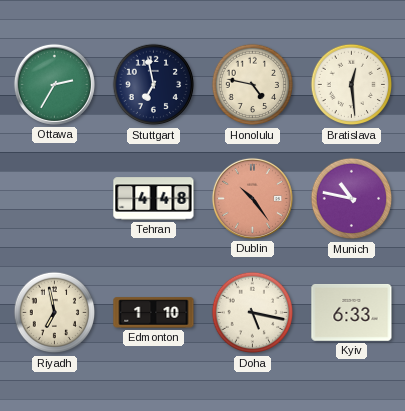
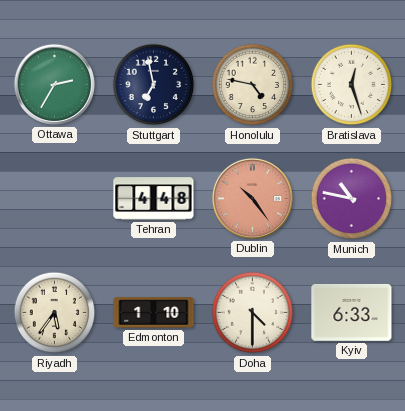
Bratislava: 12:29 -> 12:27
Riyadh: 6:58 -> 5:36
Doha: 5:17 -> 4:30
